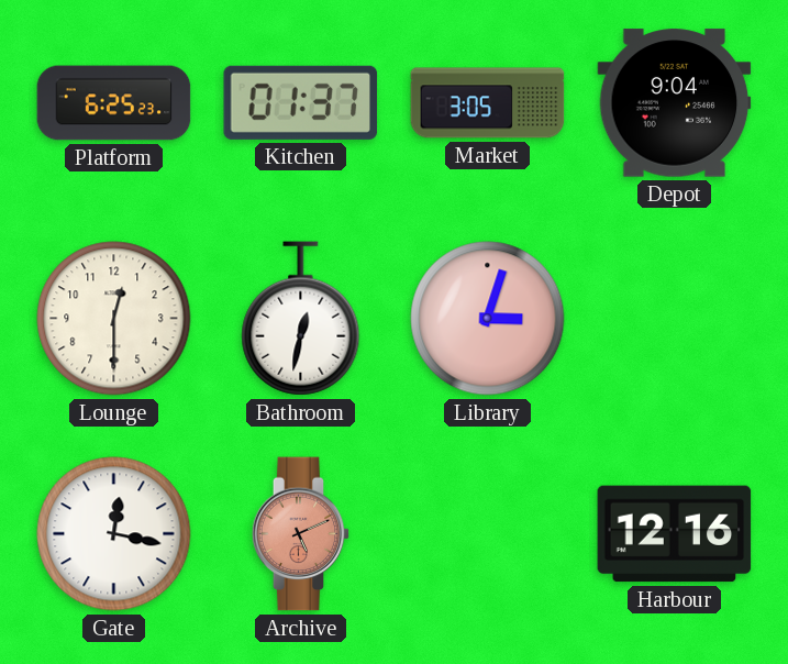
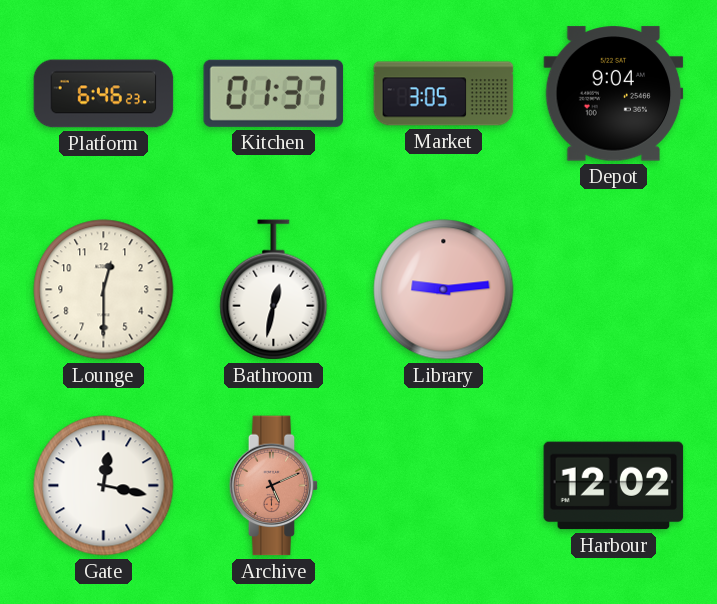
Platform: 6:25 -> 6:46
Library: 3:03 -> 9:14
Harbour: 12:16 -> 12:02
